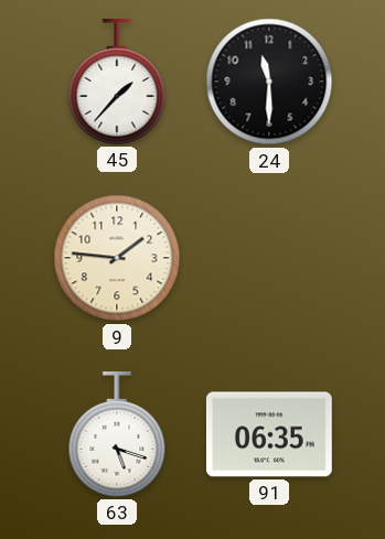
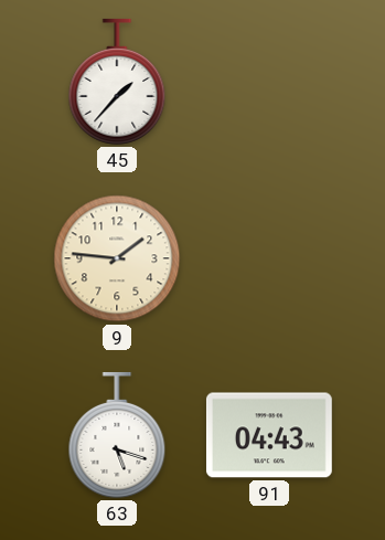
24: 11:30 -> none
91: 06:35 -> 04:43
